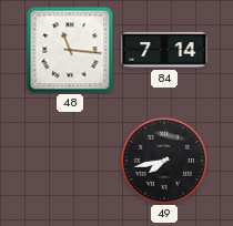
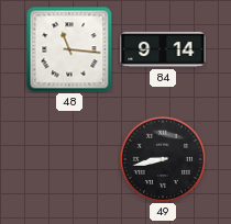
84: 7:14 -> 9:14
49: 7:43 -> 8:43
